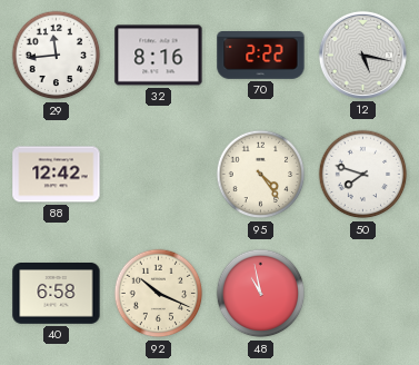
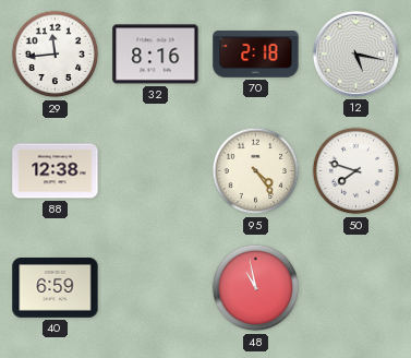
70: 2:22 -> 2:18
88: 12:42 -> 12:38
40: 6:58 -> 6:59
92: 10:19 -> none
